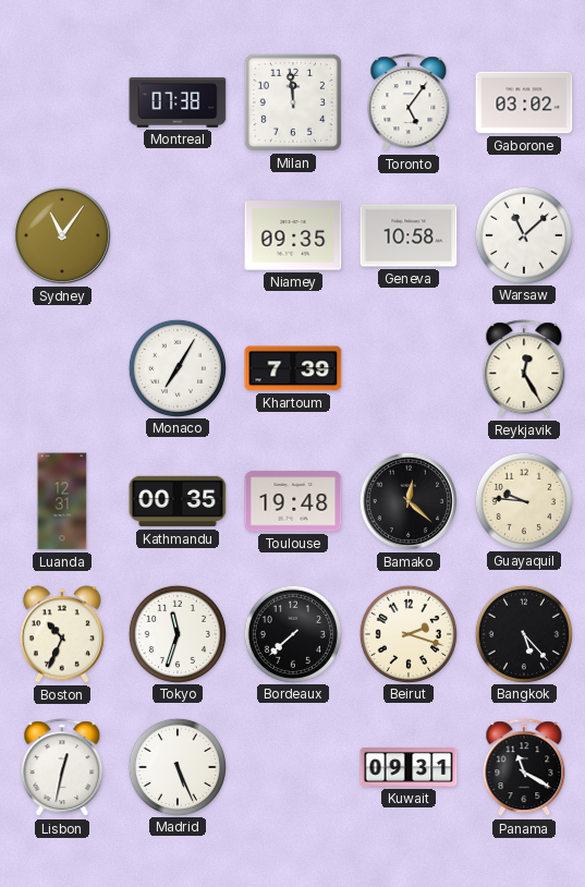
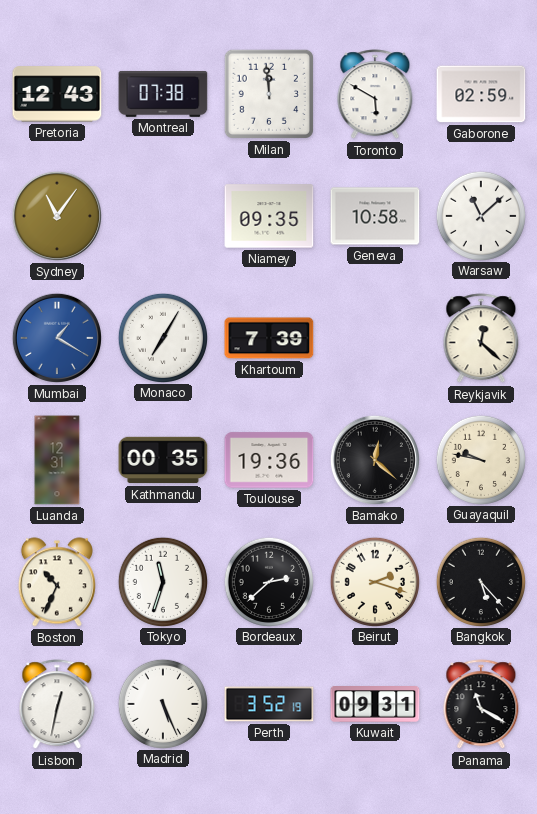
Pretoria: none -> 12:43
Toronto: 5:06 -> 5:50
Gaborone: 03:02 -> 02:59
Mumbai: none -> 1:20
Reykjavik: 12:25 -> 12:22
Toulouse: 19:48 -> 19:36
Guayaquil: 9:46 -> 9:47
Bordeaux: 7:38 -> 2:38
Perth: none -> 3:52
